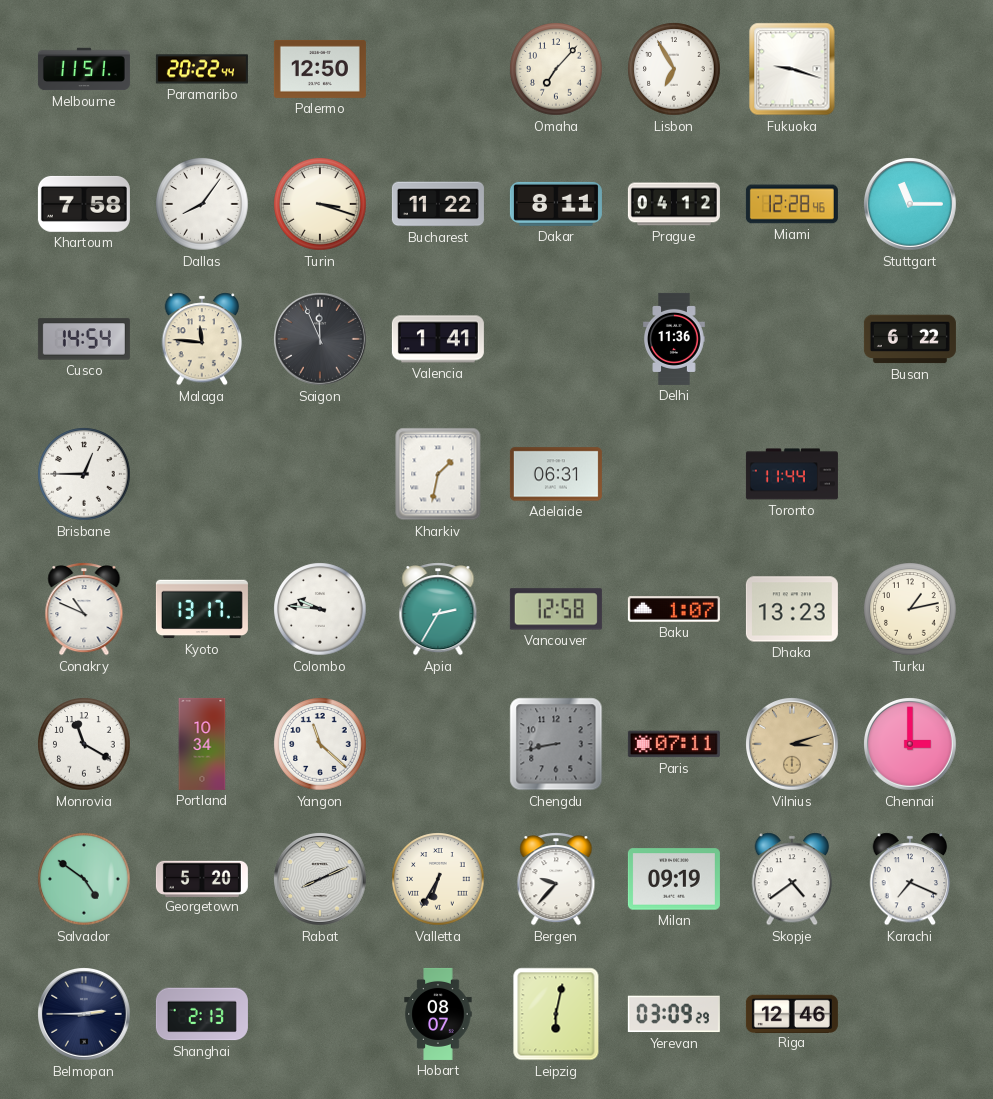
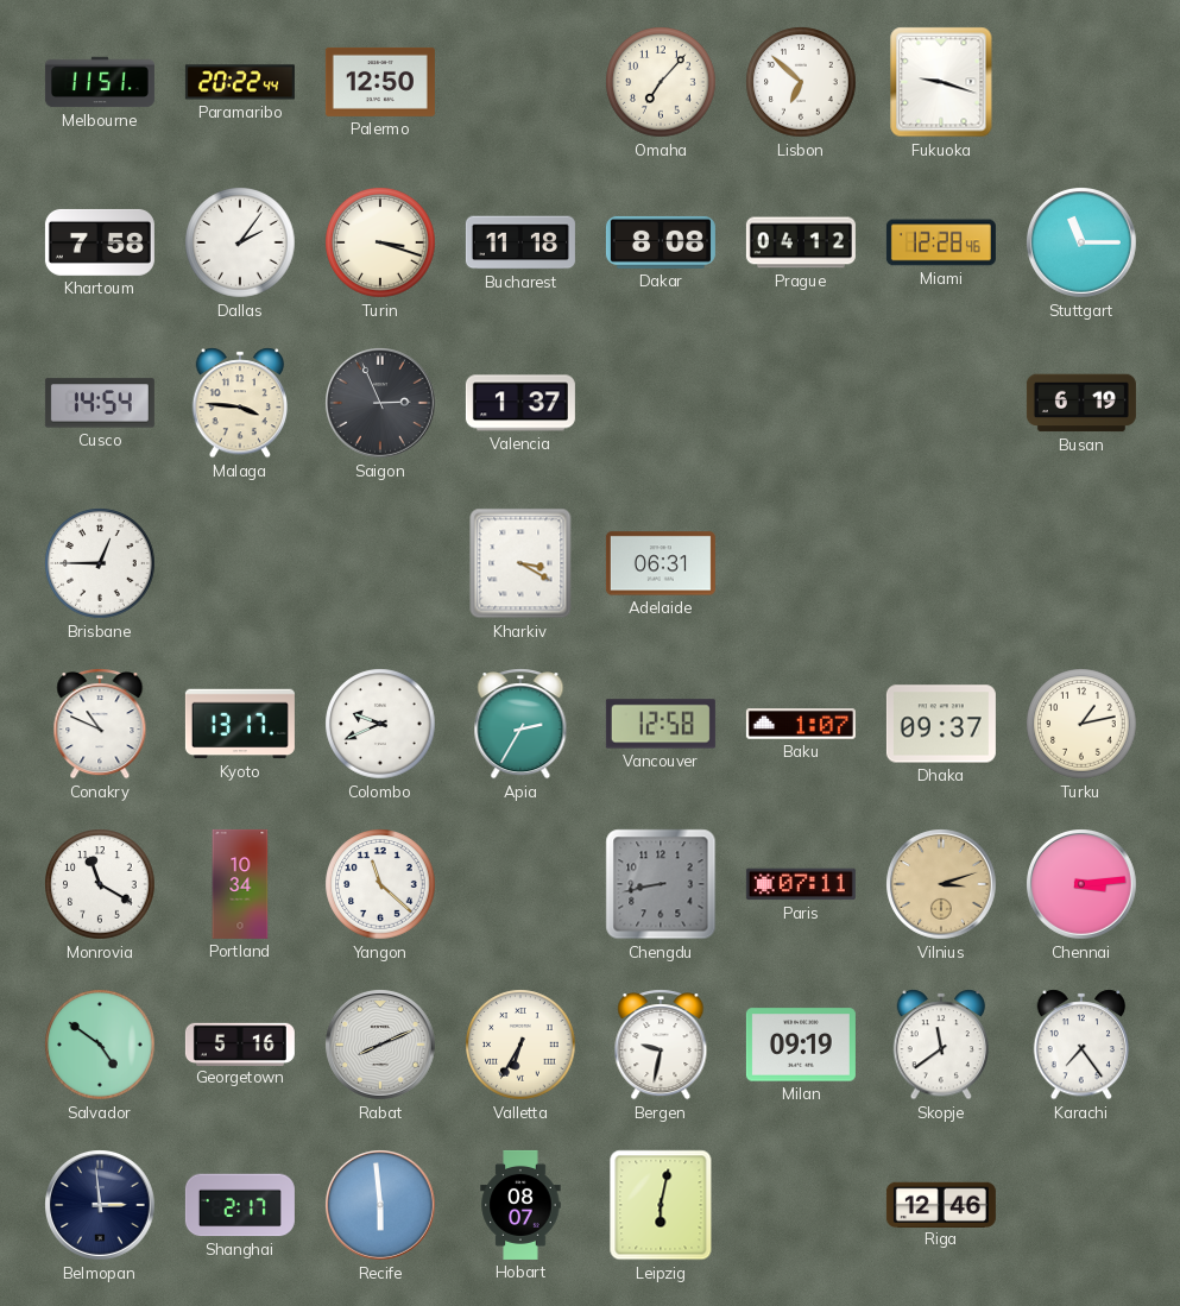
Lisbon: 6:55 -> 6:52
Dallas: 8:06 -> 2:06
Bucharest: 11:22 -> 11:18
Dakar: 8:11 -> 8:08
Malaga: 11:46 -> 3:46
Saigon: 11:56 -> 2:56
Valencia: 1:41 -> 1:37
Delhi: 11:36 -> none
Busan: 6:22 -> 6:19
Kharkiv: 1:32 -> 3:20
Toronto: 11:44 -> none
Colombo: 9:46 -> 9:41
Dhaka: 13:23 -> 09:37
Chennai: 3:00 -> 3:14
Georgetown: 5:20 -> 5:16
Bergen: 9:37 -> 9:32
Skopje: 4:39 -> 11:39
Karachi: 7:19 -> 7:24
Belmopan: 2:45 -> 2:59
Shanghai: 2:13 -> 2:17
Recife: none -> 5:59
Yerevan: 03:09 -> none
